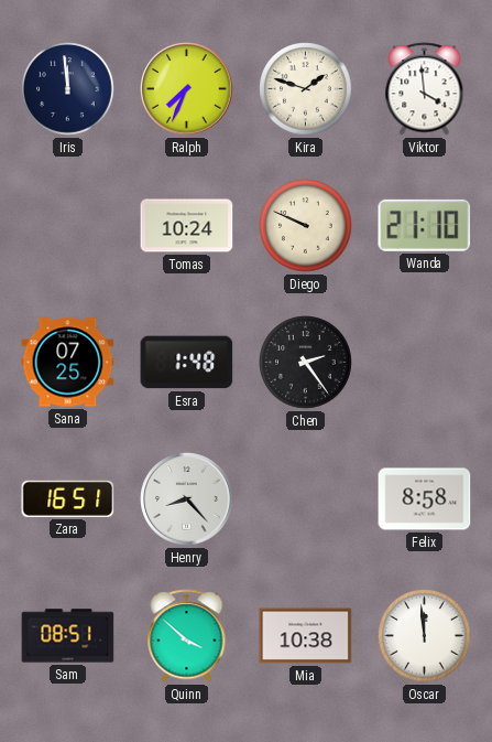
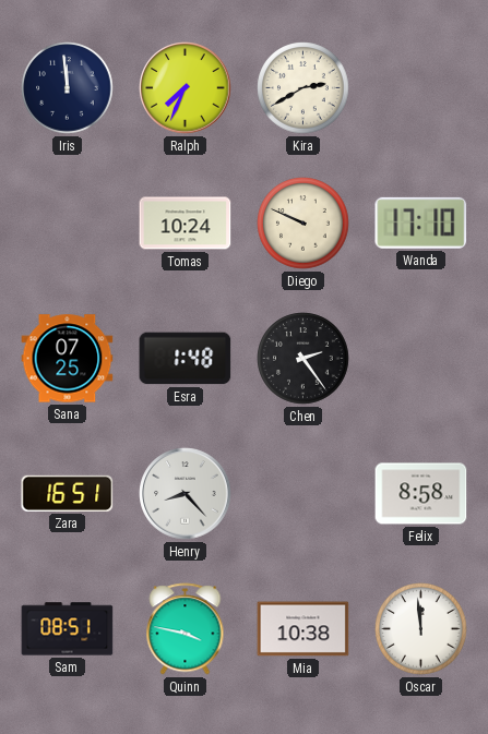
Kira: 1:48 -> 2:40
Viktor: 3:59 -> none
Wanda: 21:10 -> 17:10
Quinn: 3:52 -> 3:47
